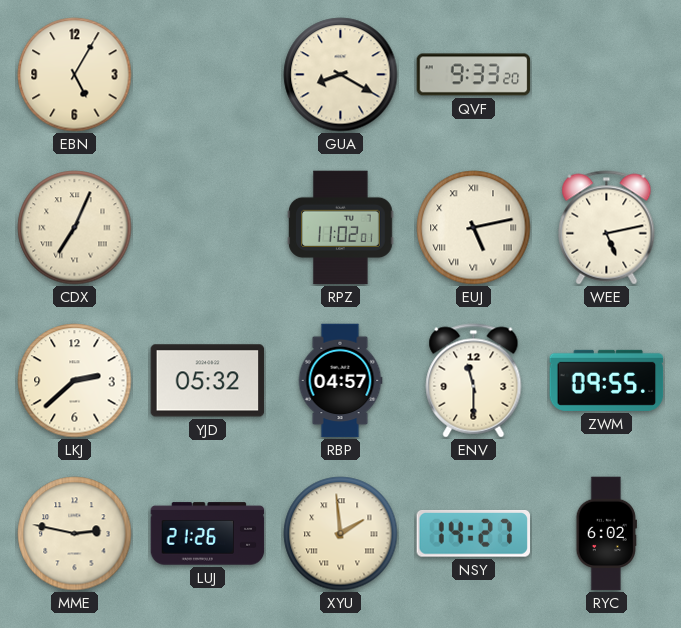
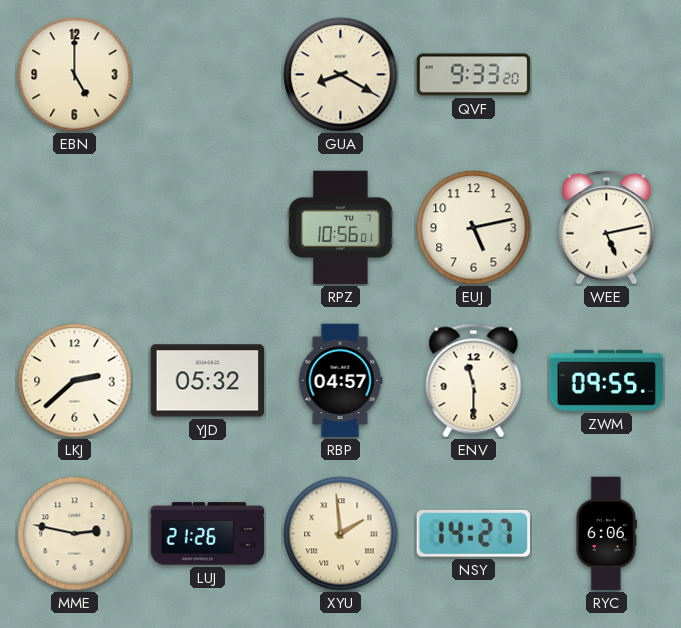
EBN: 5:05 -> 5:00
CDX: 7:04 -> none
RPZ: 11:02 -> 10:56
EUJ numerals: Roman -> Arabic
RYC: 6:02 -> 6:06
